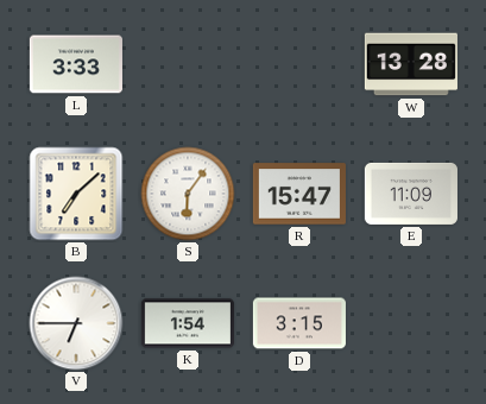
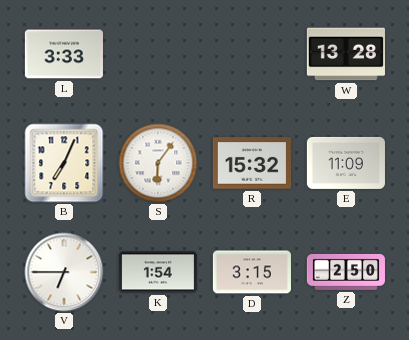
B: 7:08 -> 7:04
R: 15:47 -> 15:32
Z: none -> 2:50
